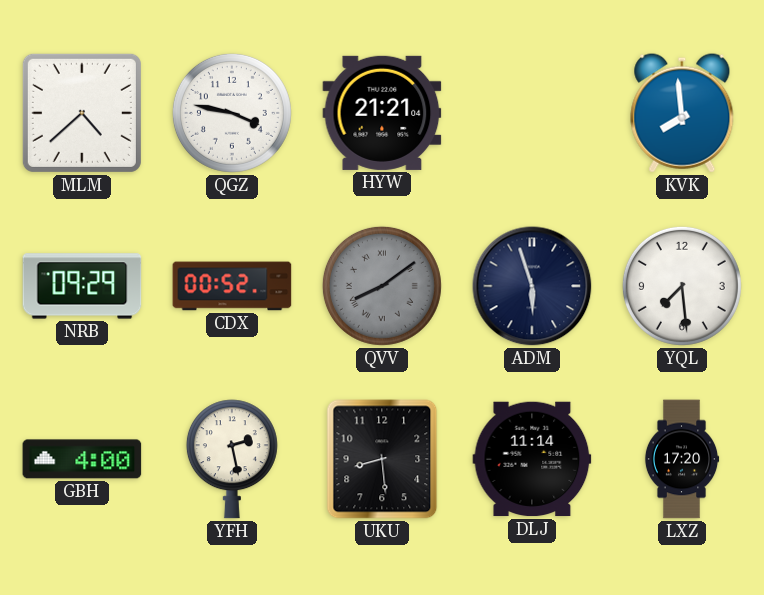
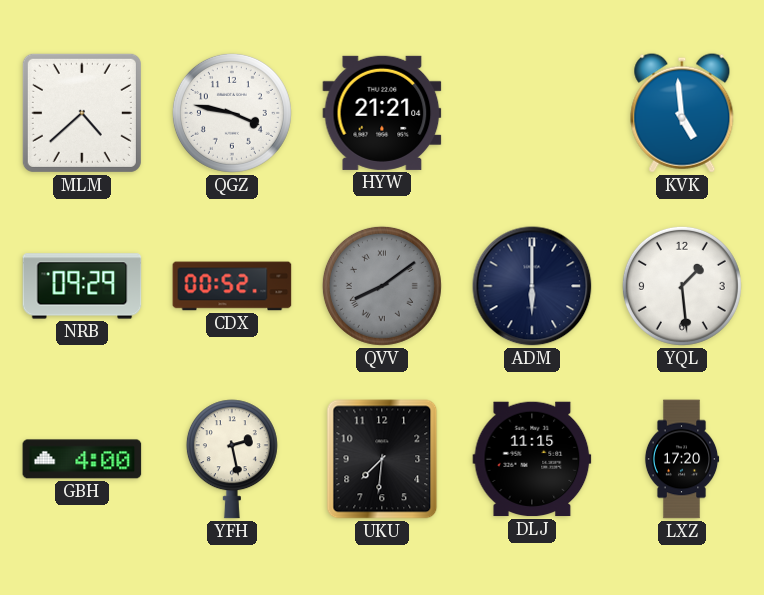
KVK: 7:59 -> 4:59
ADM: 5:57 -> 6:00
YQL: 7:29 -> 1:29
UKU: 8:29 -> 7:31
DLJ: 11:14 -> 11:15
